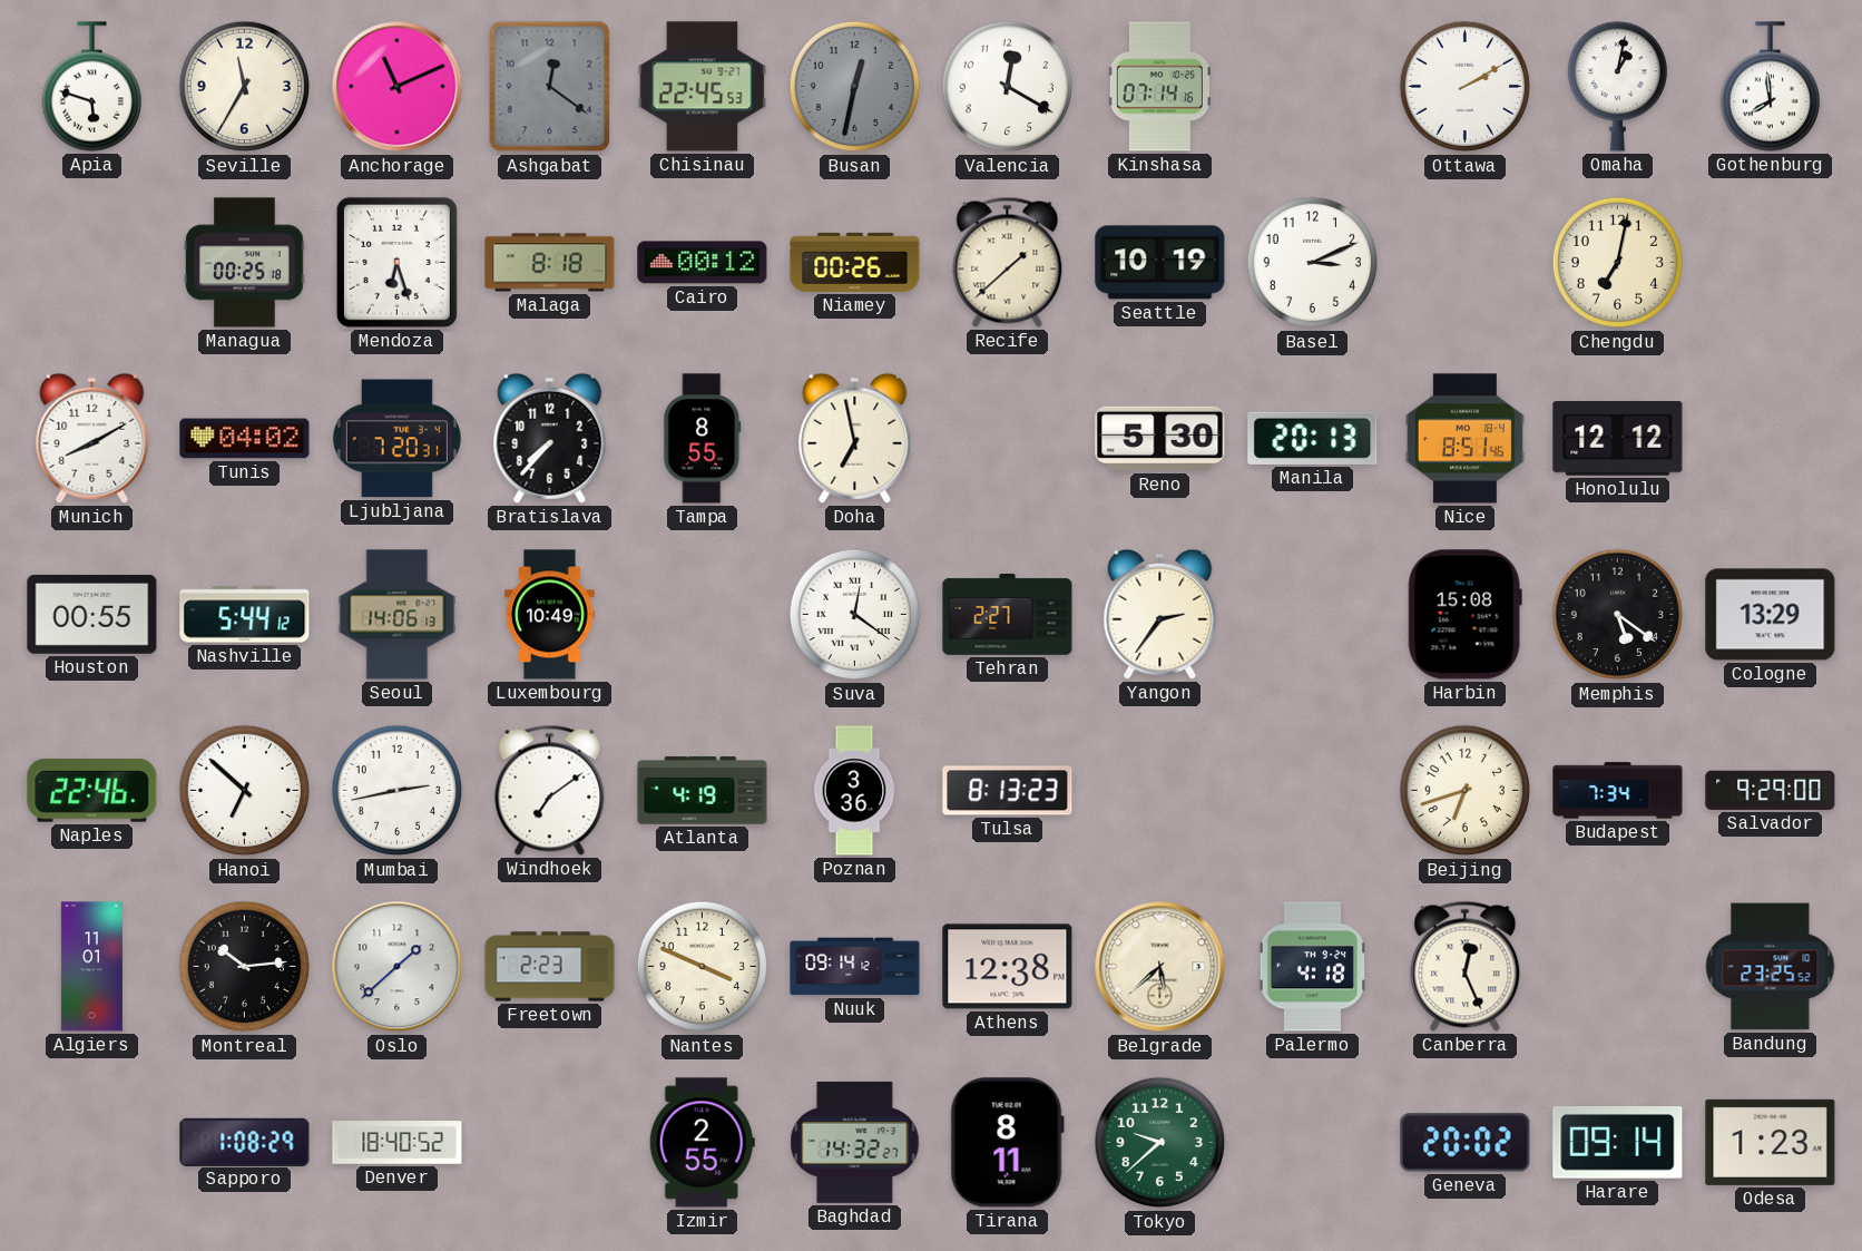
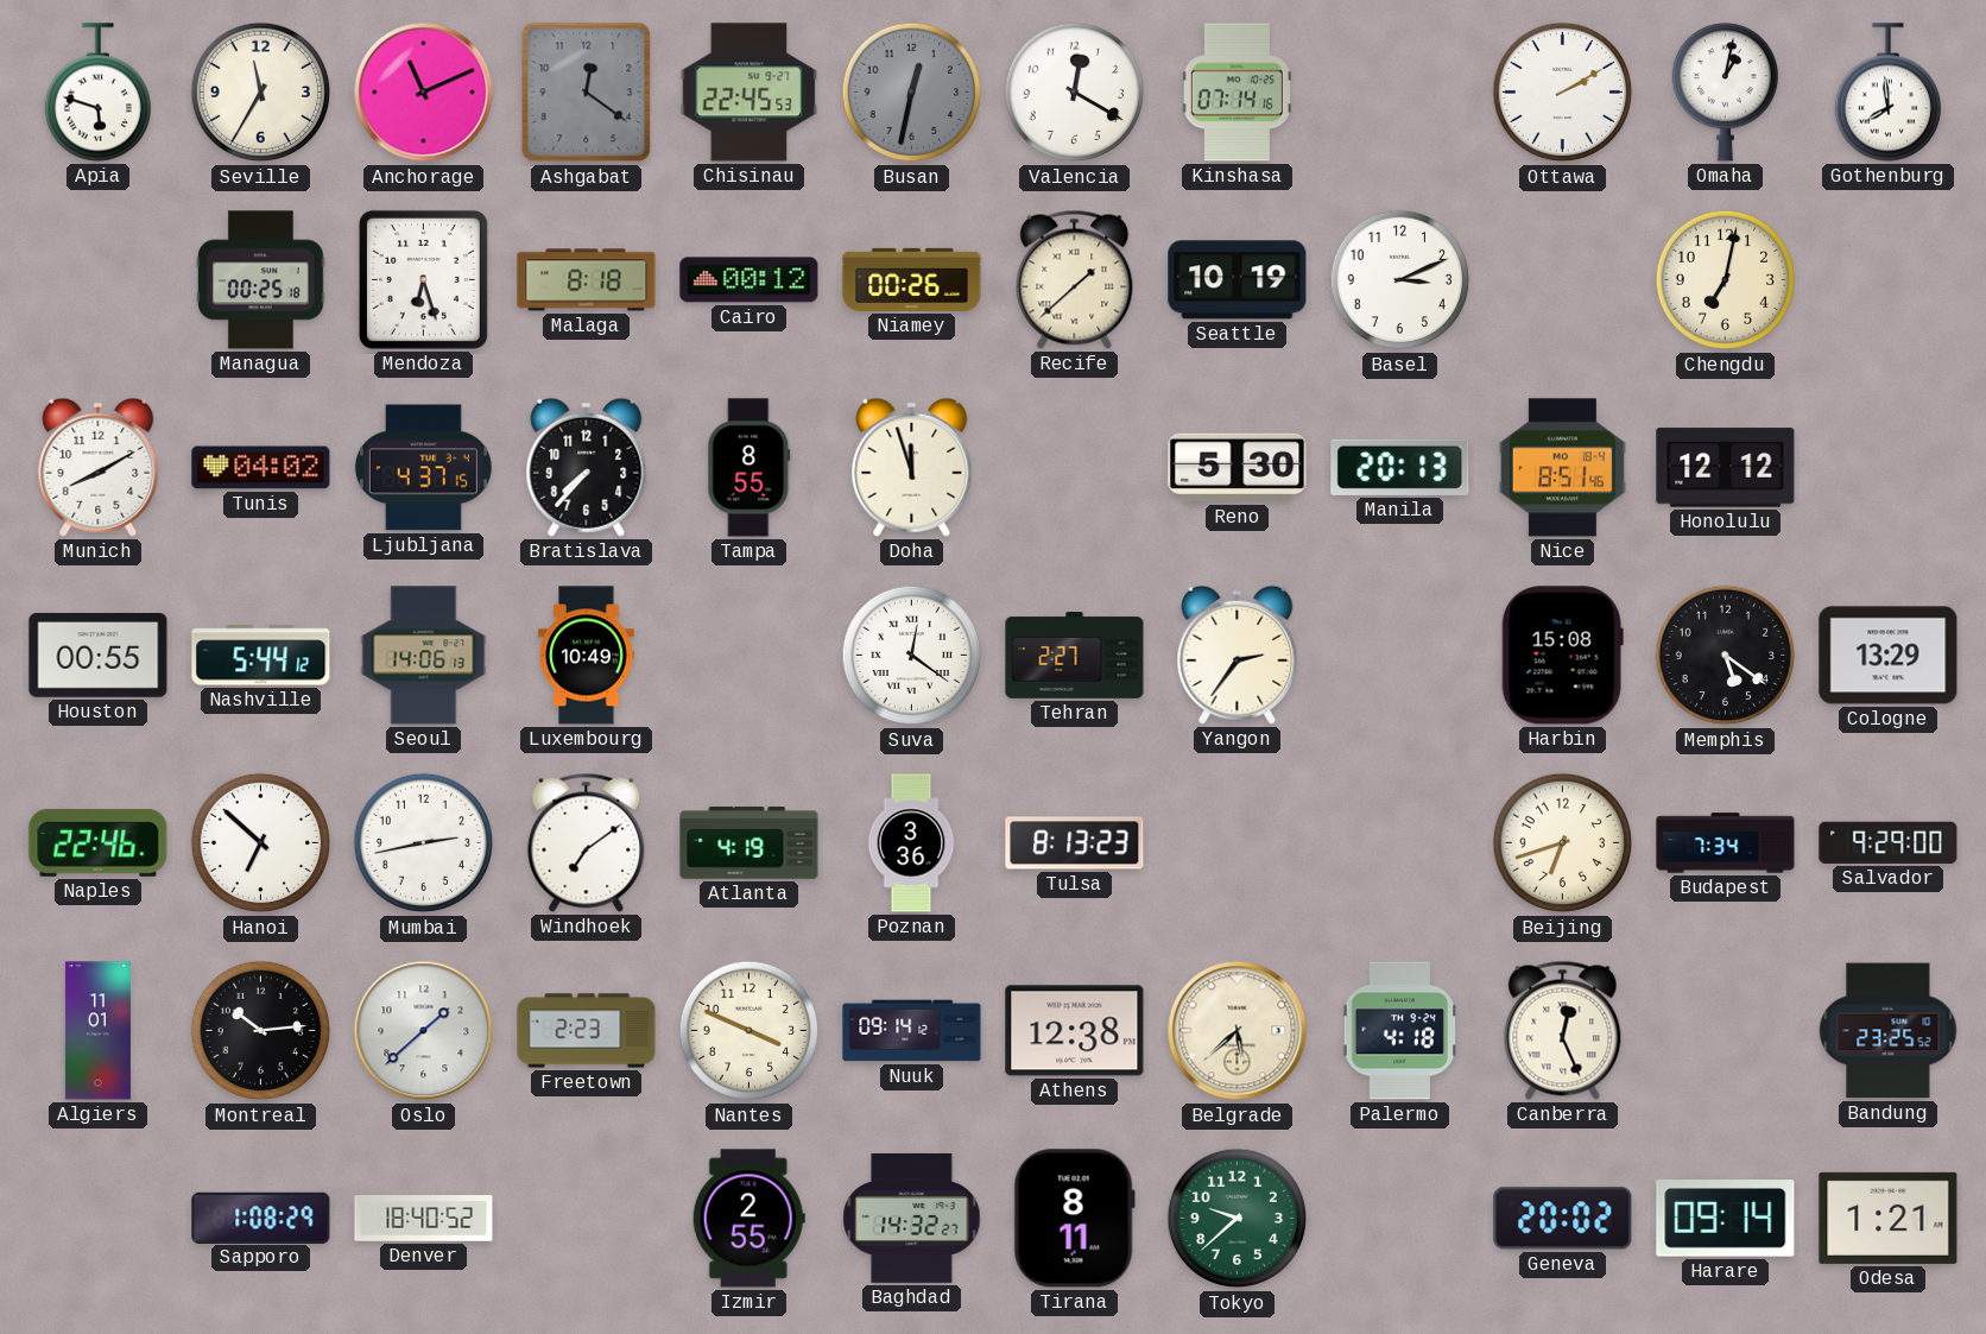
Ljubljana: 7:20 -> 4:37
Doha: 6:58 -> 11:57
Odesa: 1:23 -> 1:21
